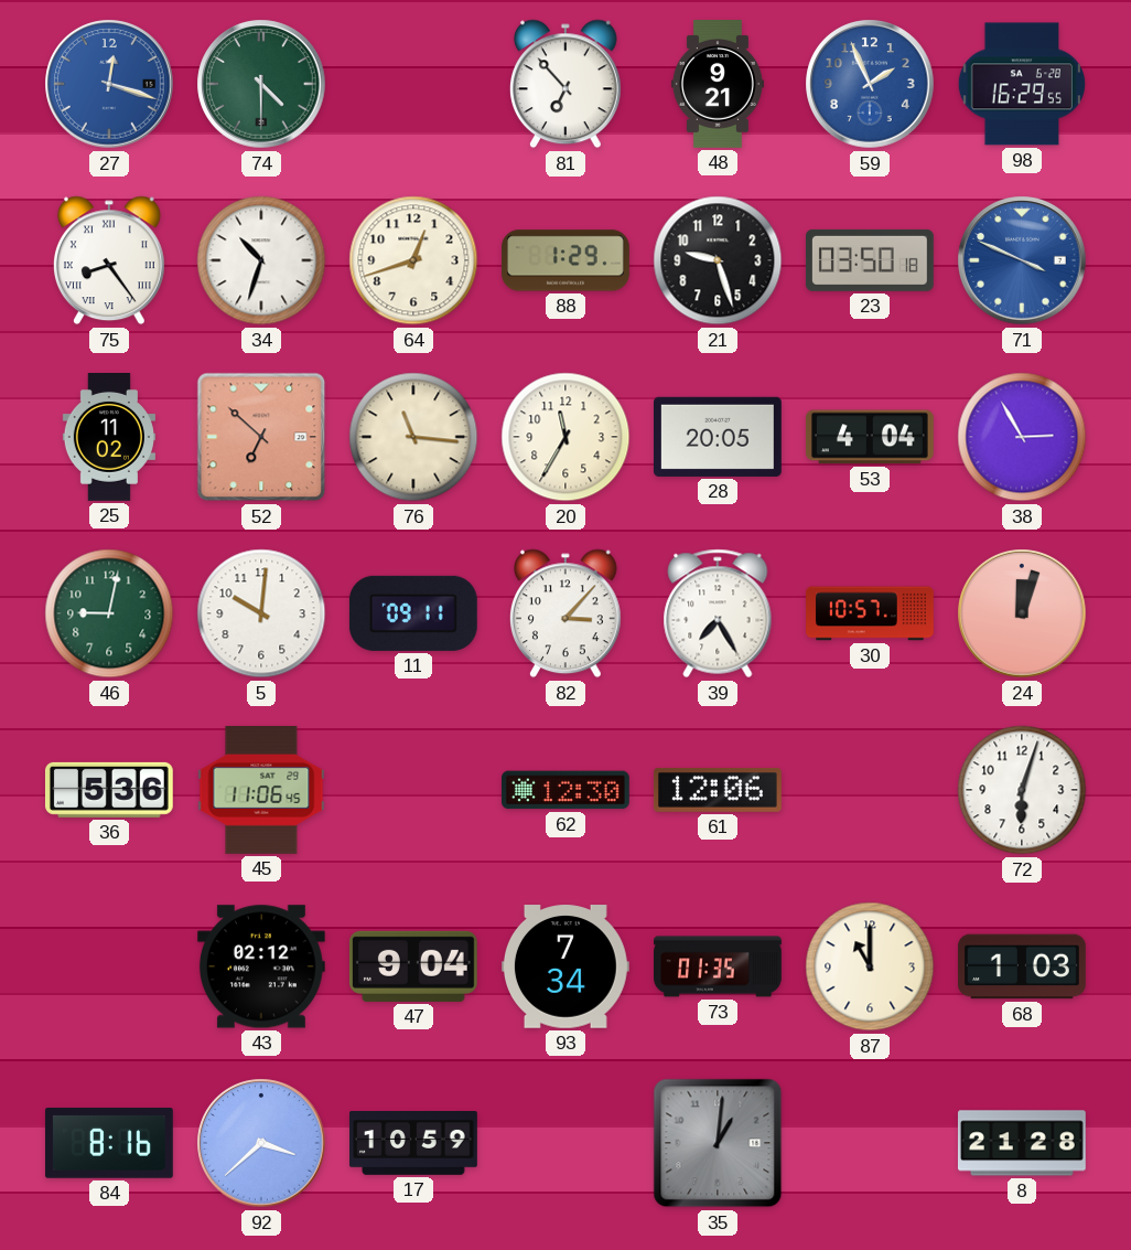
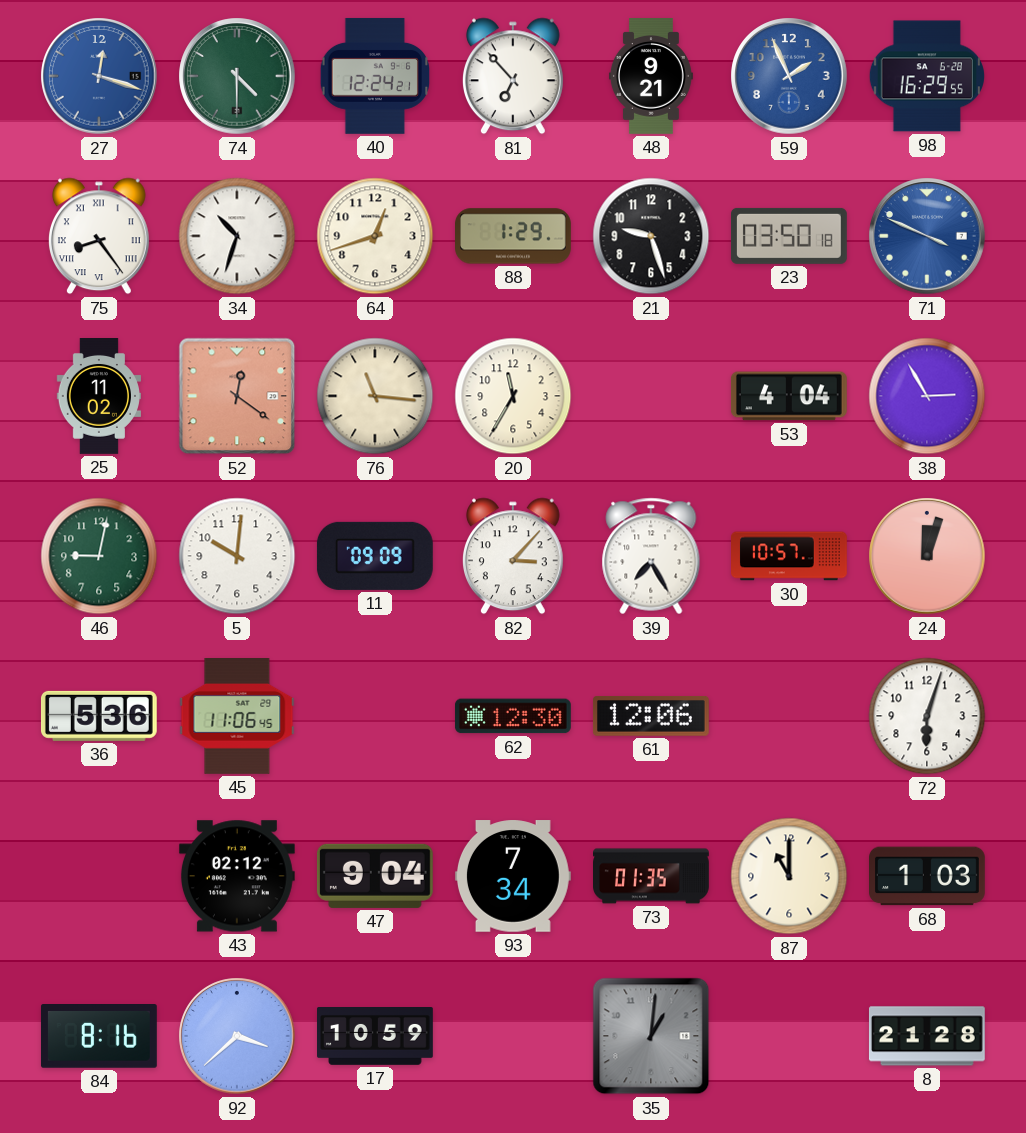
40: none -> 12:24
52: 6:52 -> 12:21
28: 20:05 -> none
11: 09:11 -> 09:09
